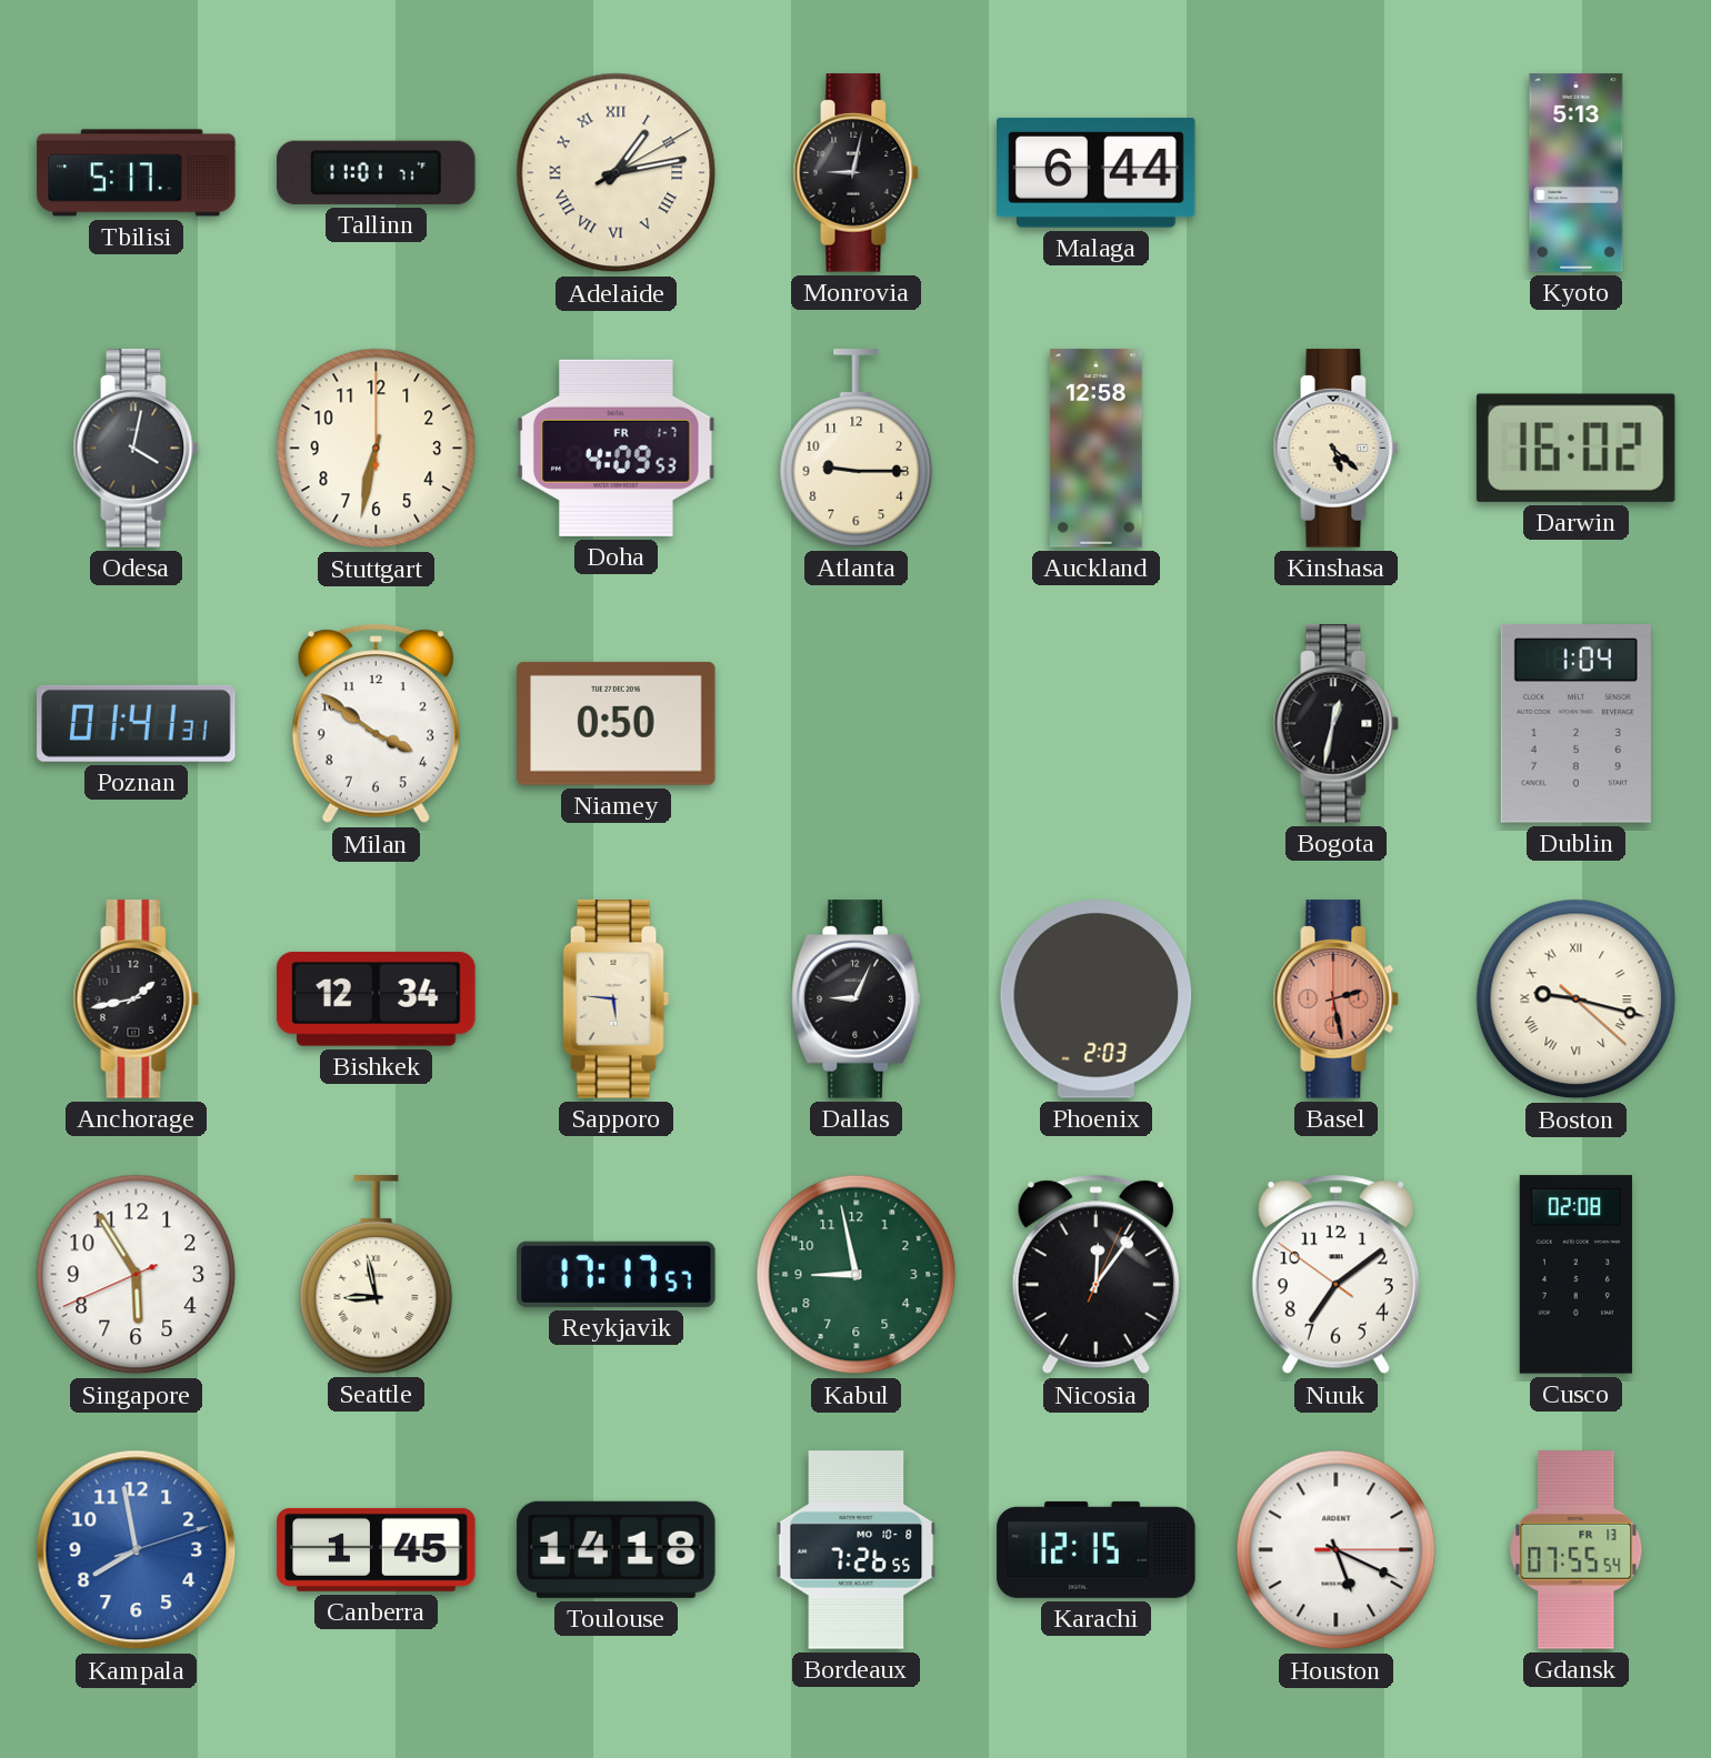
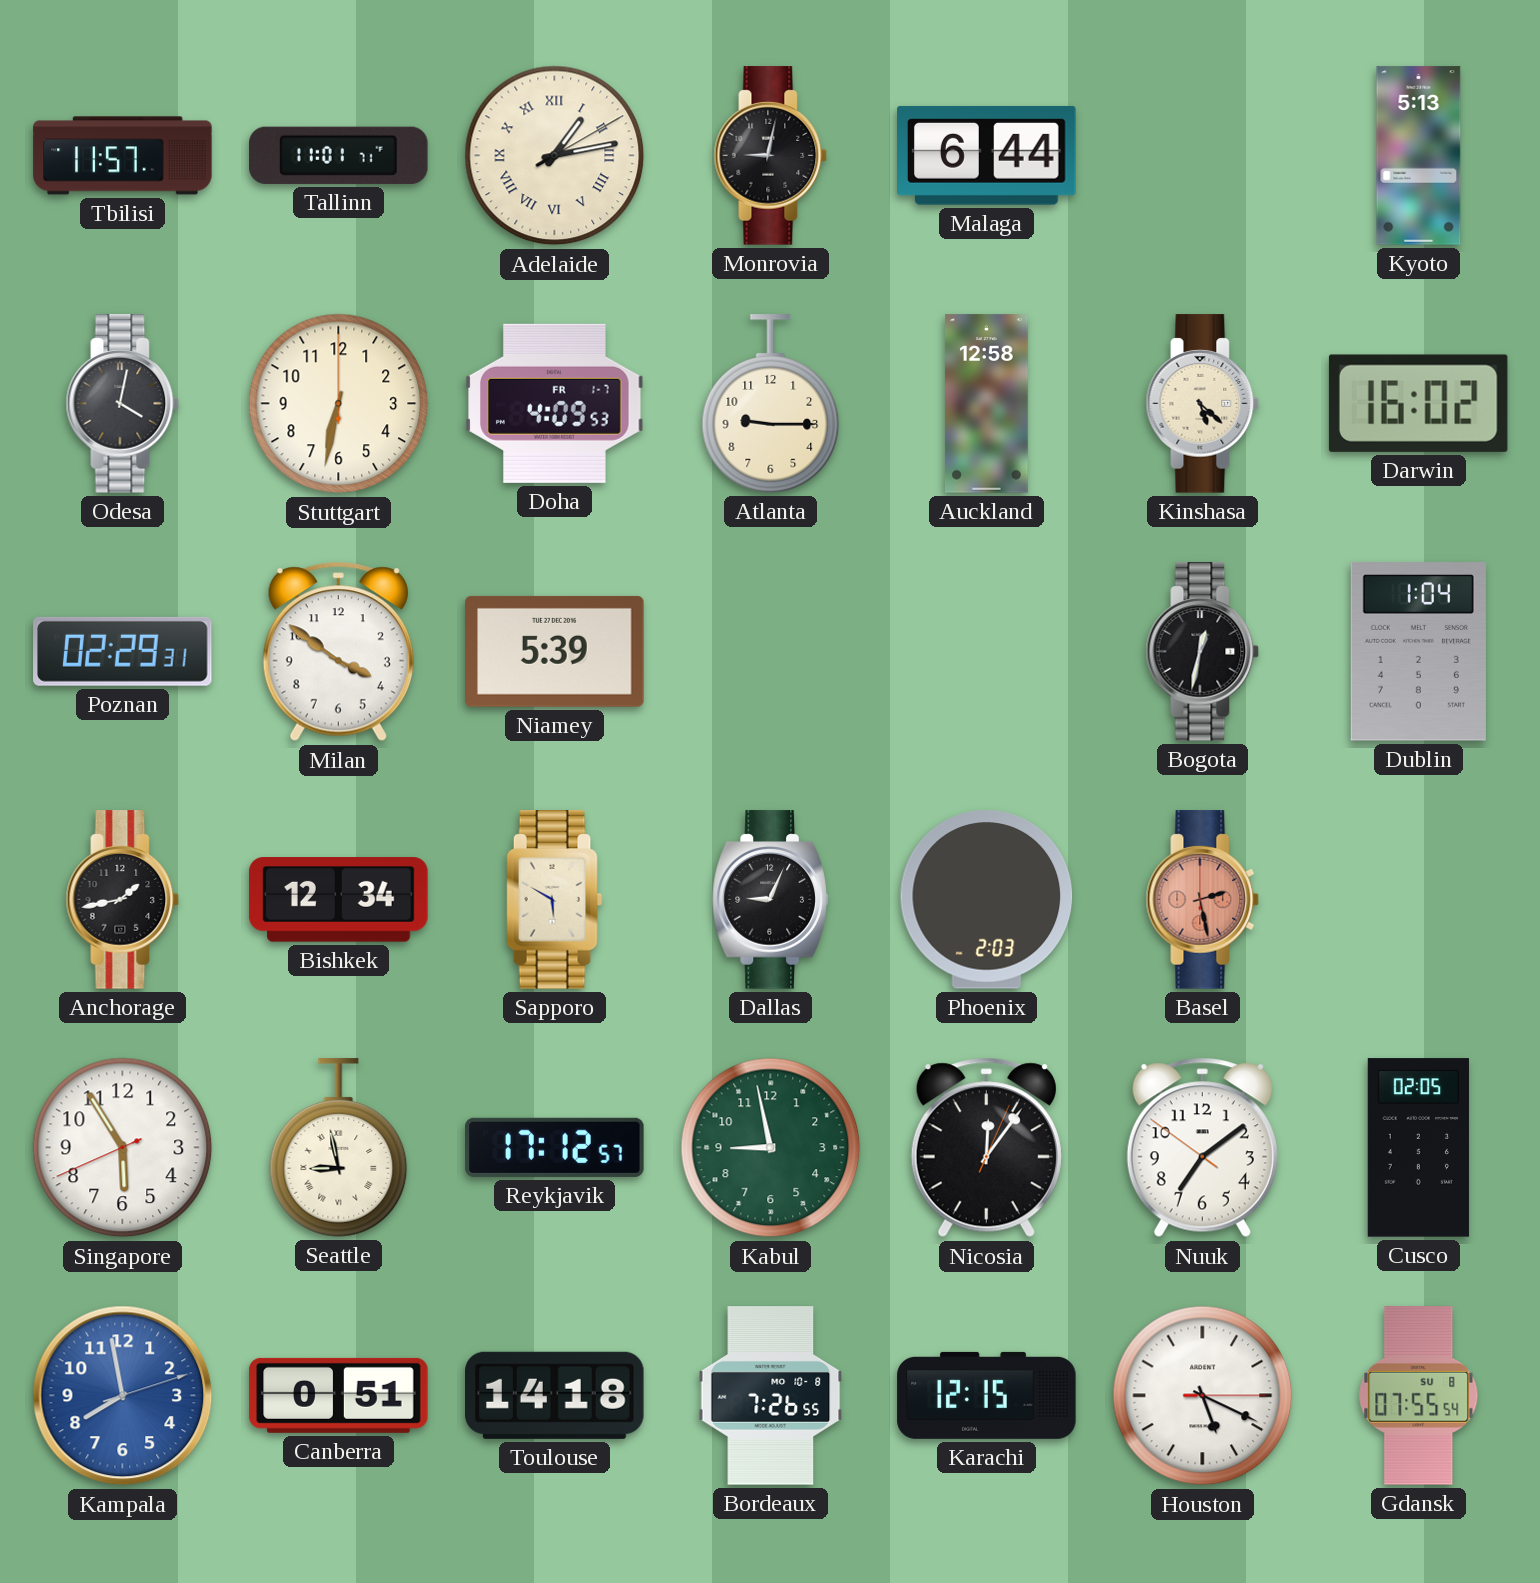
Tbilisi: 5:17 -> 11:57
Poznan: 01:41 -> 02:29
Niamey: 0:50 -> 5:39
Sapporo: 5:46 -> 5:50
Boston: 9:17 -> none
Reykjavik: 17:17 -> 17:12
Cusco: 02:08 -> 02:05
Canberra: 1:45 -> 0:51
Gdansk date: FR 13 -> SU 8
